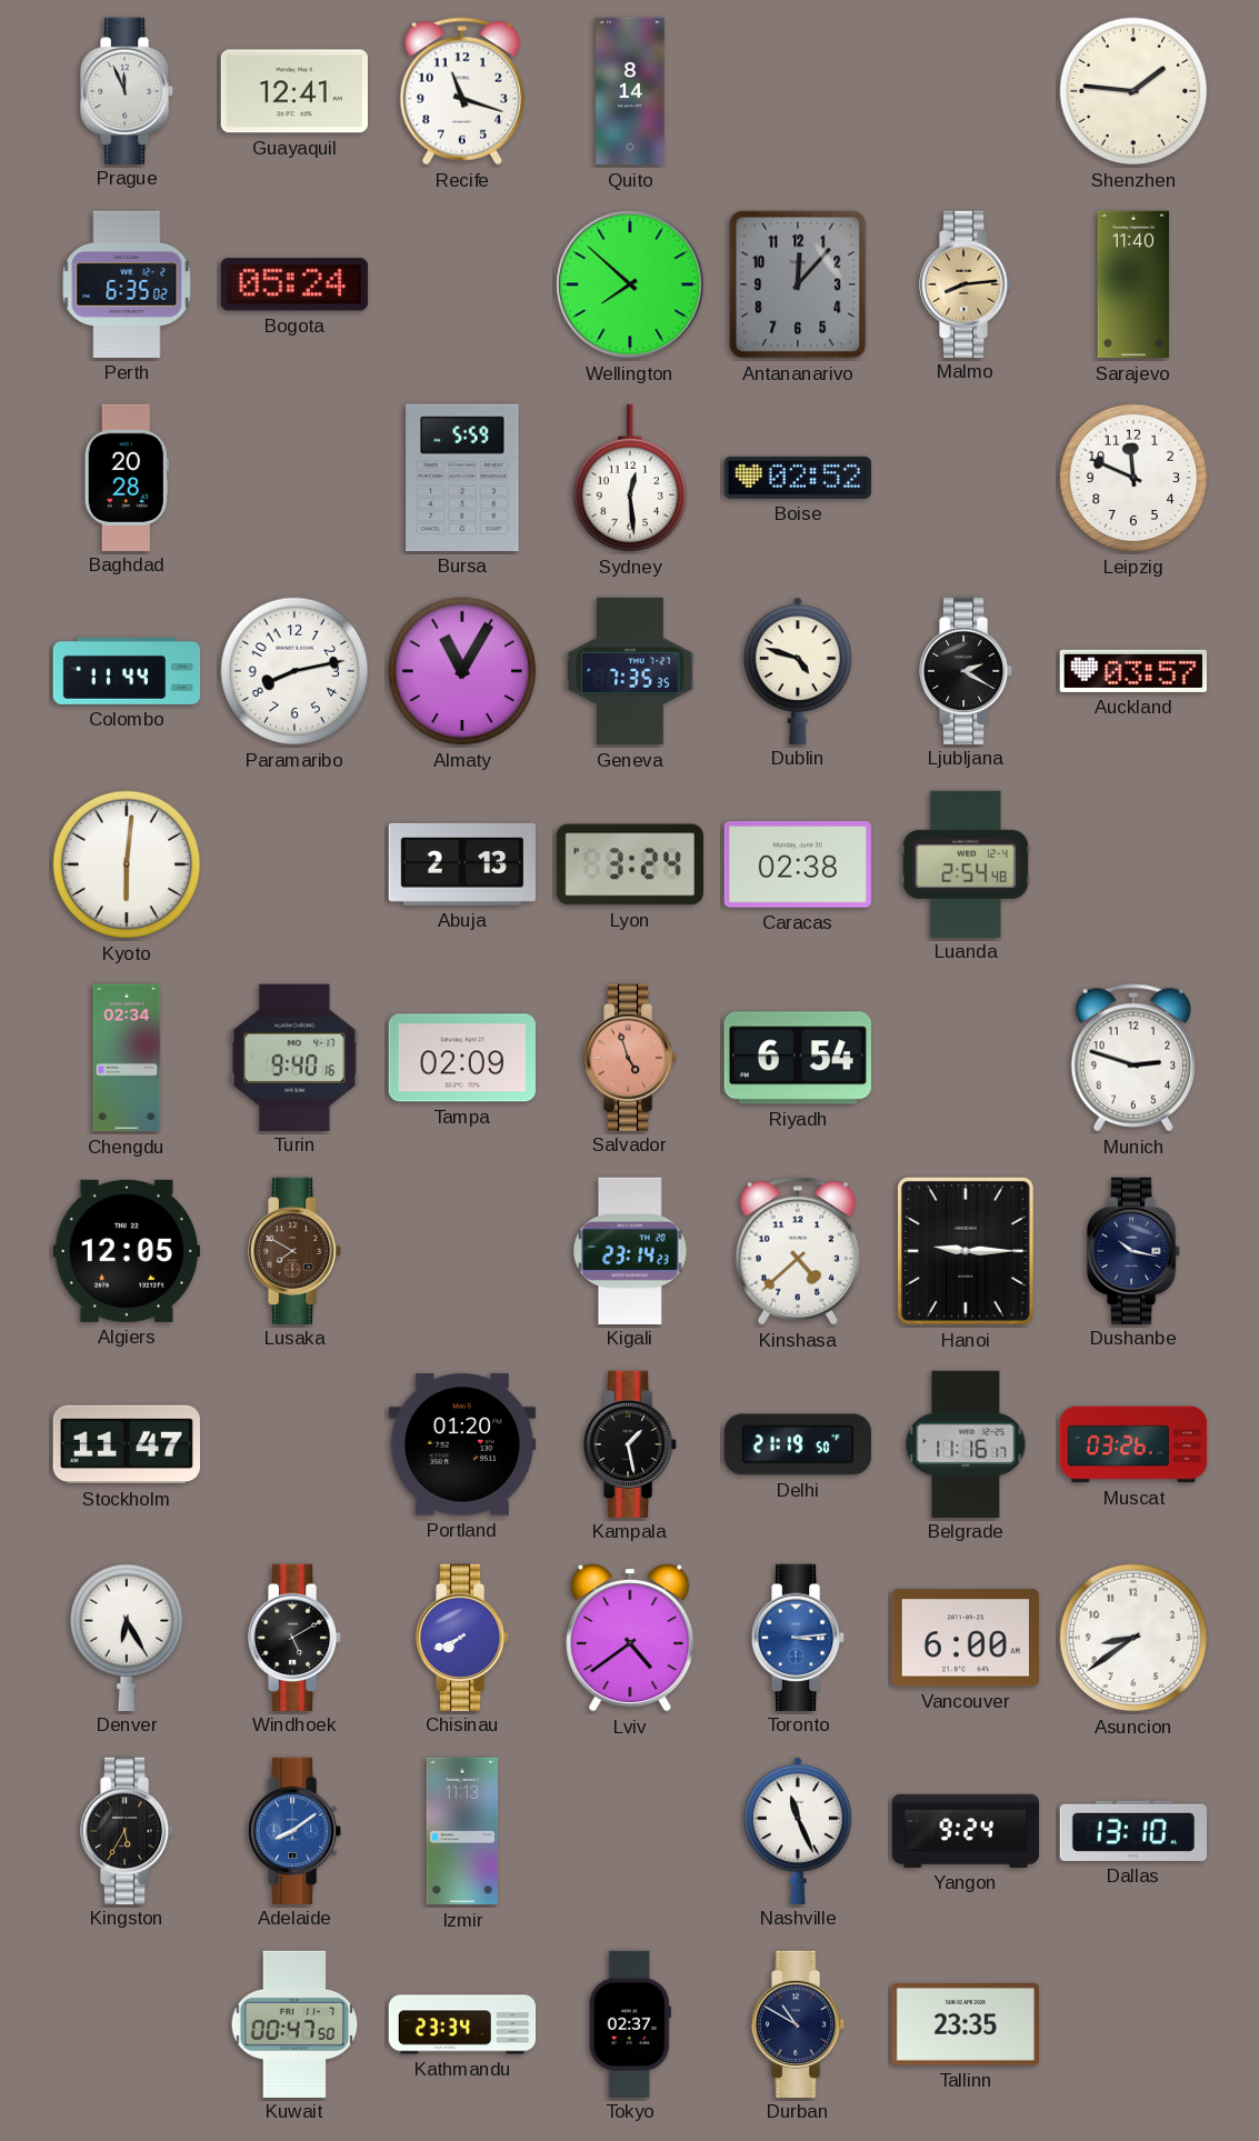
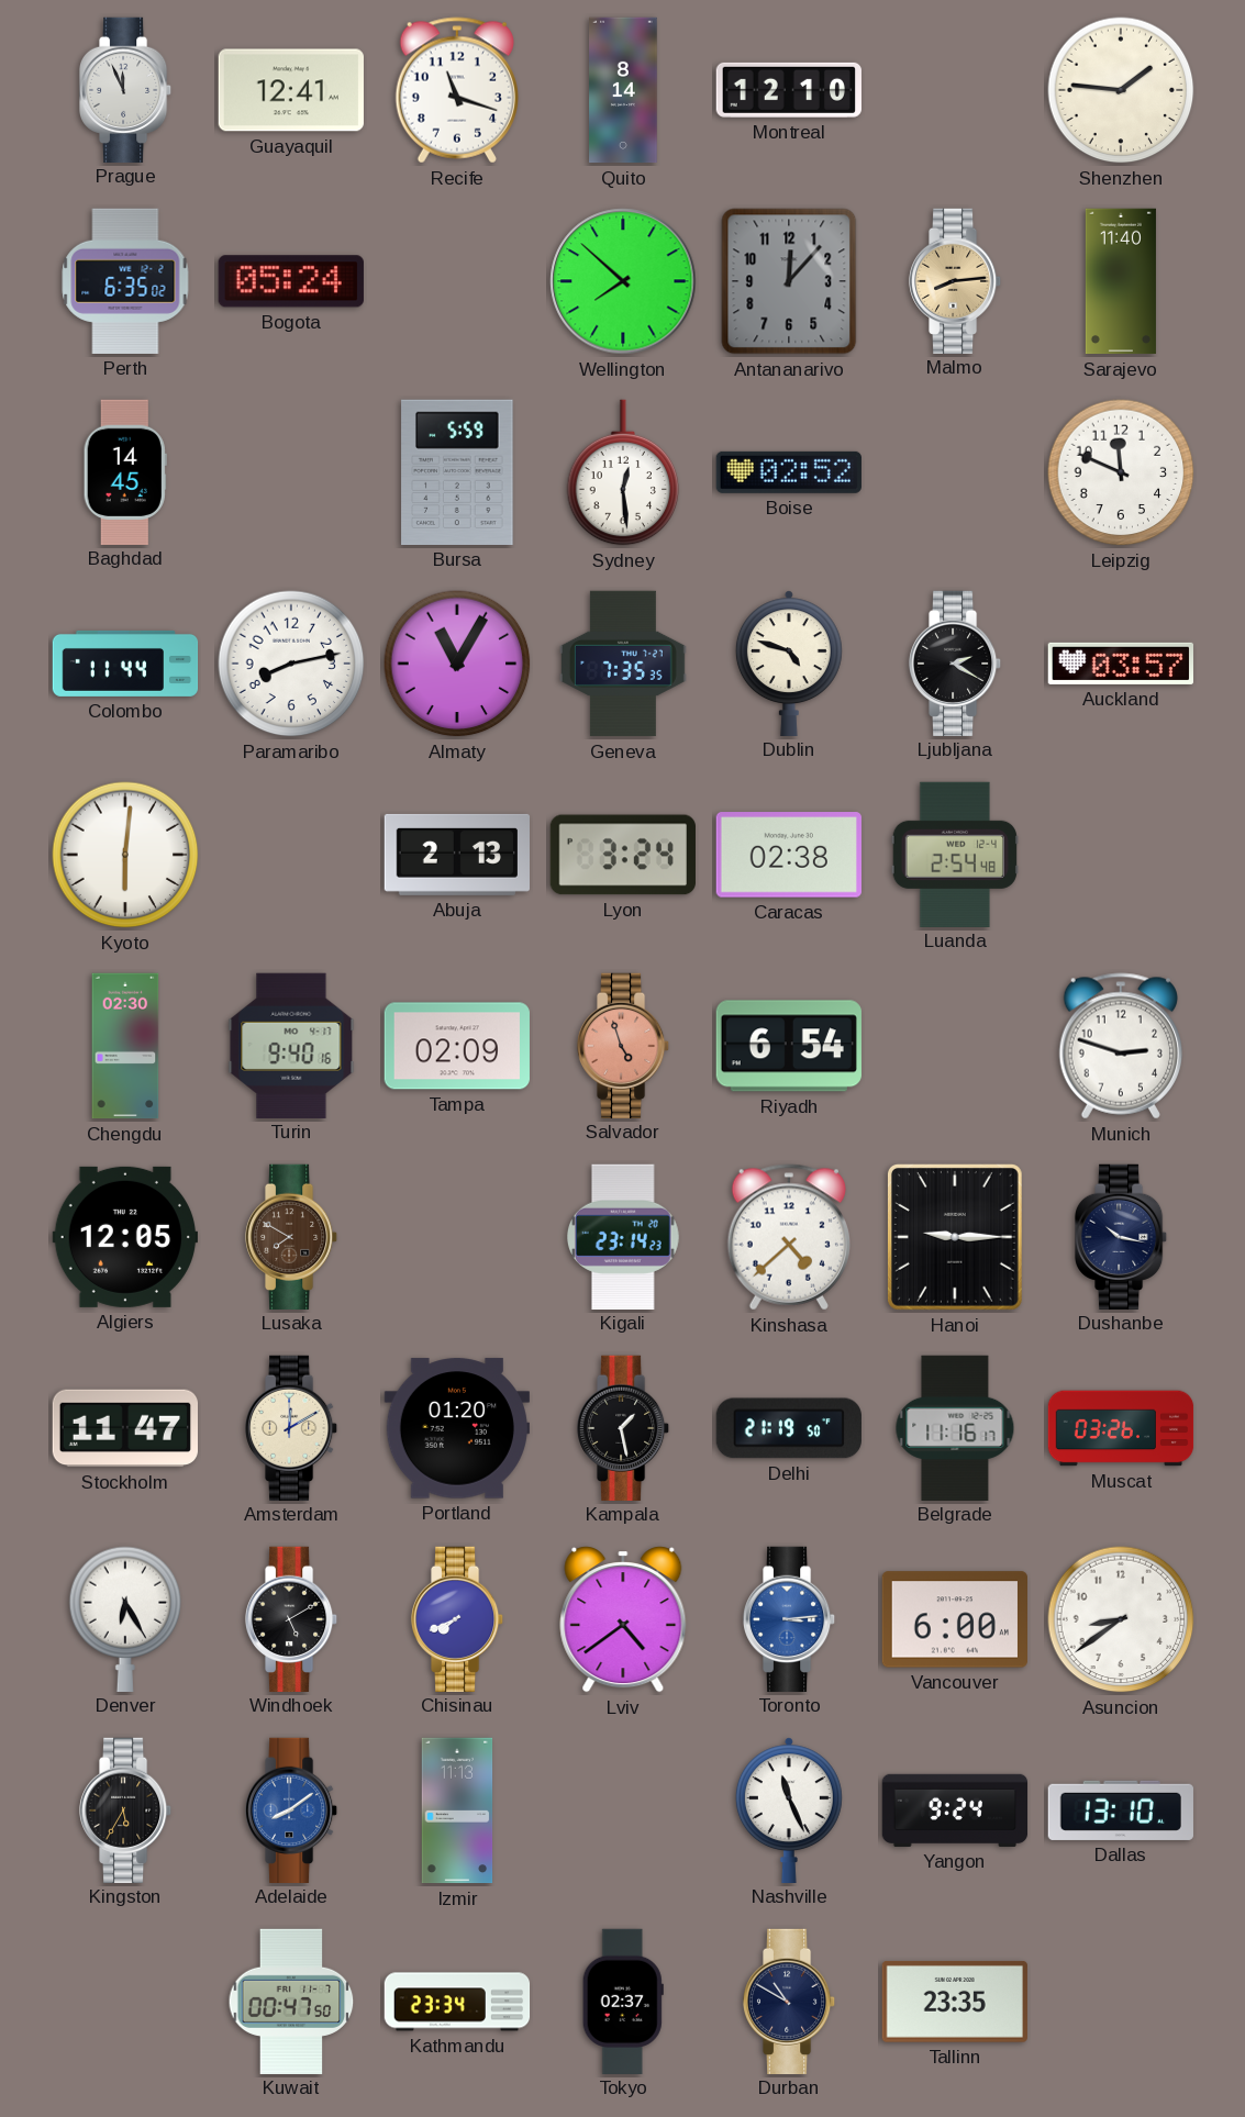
Montreal: none -> 12:10
Baghdad: 20:28 -> 14:45
Chengdu: 02:34 -> 02:30
Amsterdam: none -> 12:10
